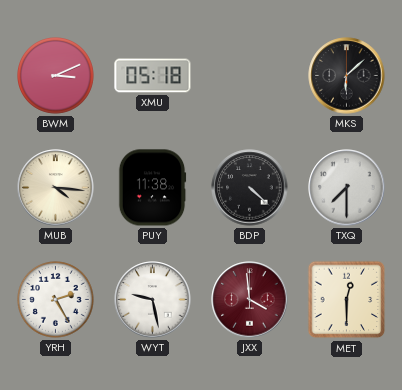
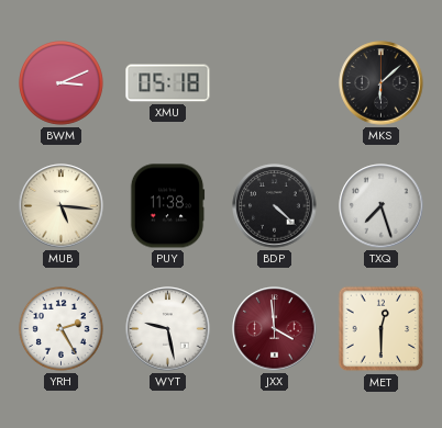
MUB: 4:16 -> 5:16
TXQ: 7:30 -> 7:27
